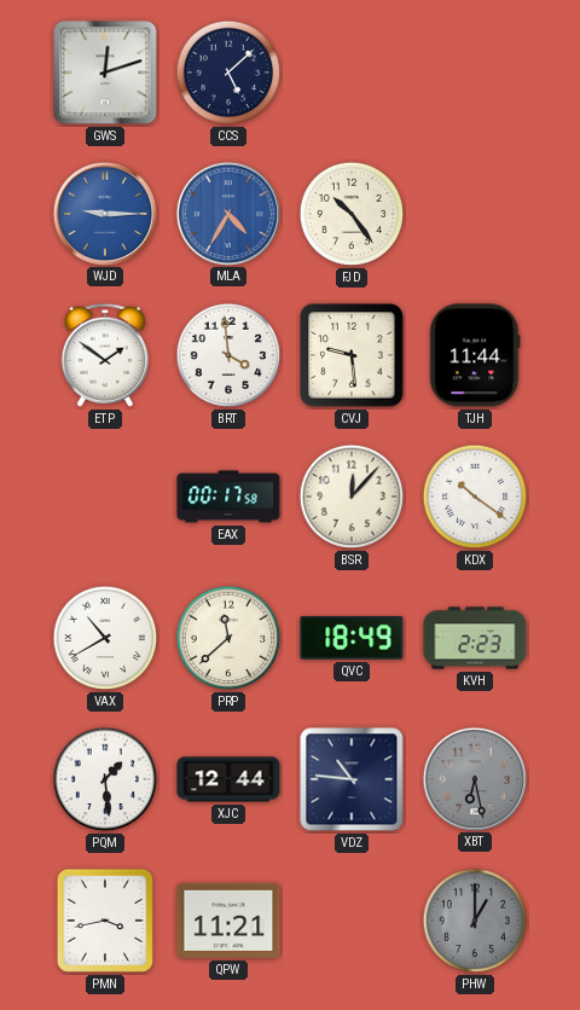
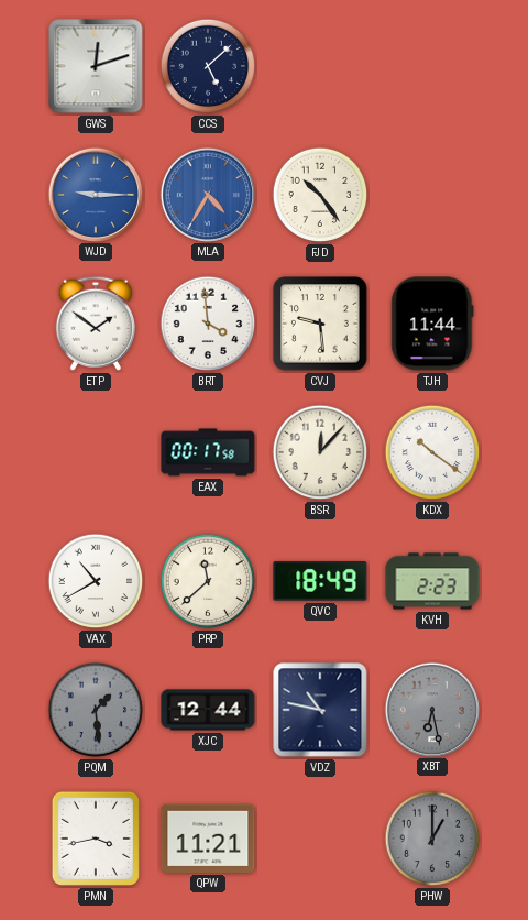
PQM dial: white -> grey
VDZ: 10:46 -> 10:47
